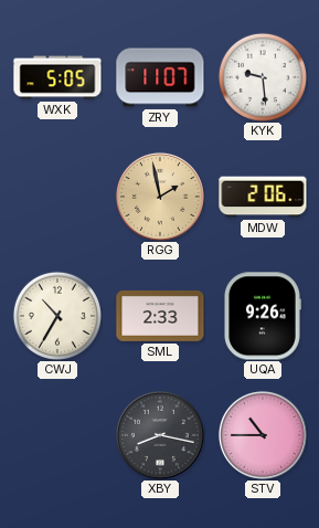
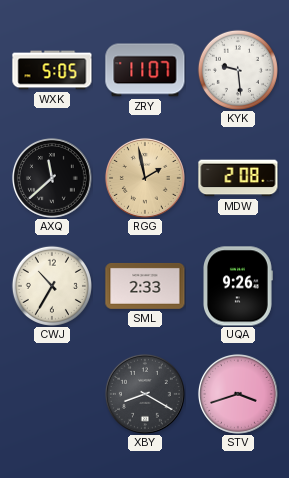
AXQ: none -> 11:38
MDW: 2:06 -> 2:08
XBY: 8:17 -> 8:20
STV: 10:45 -> 3:42
